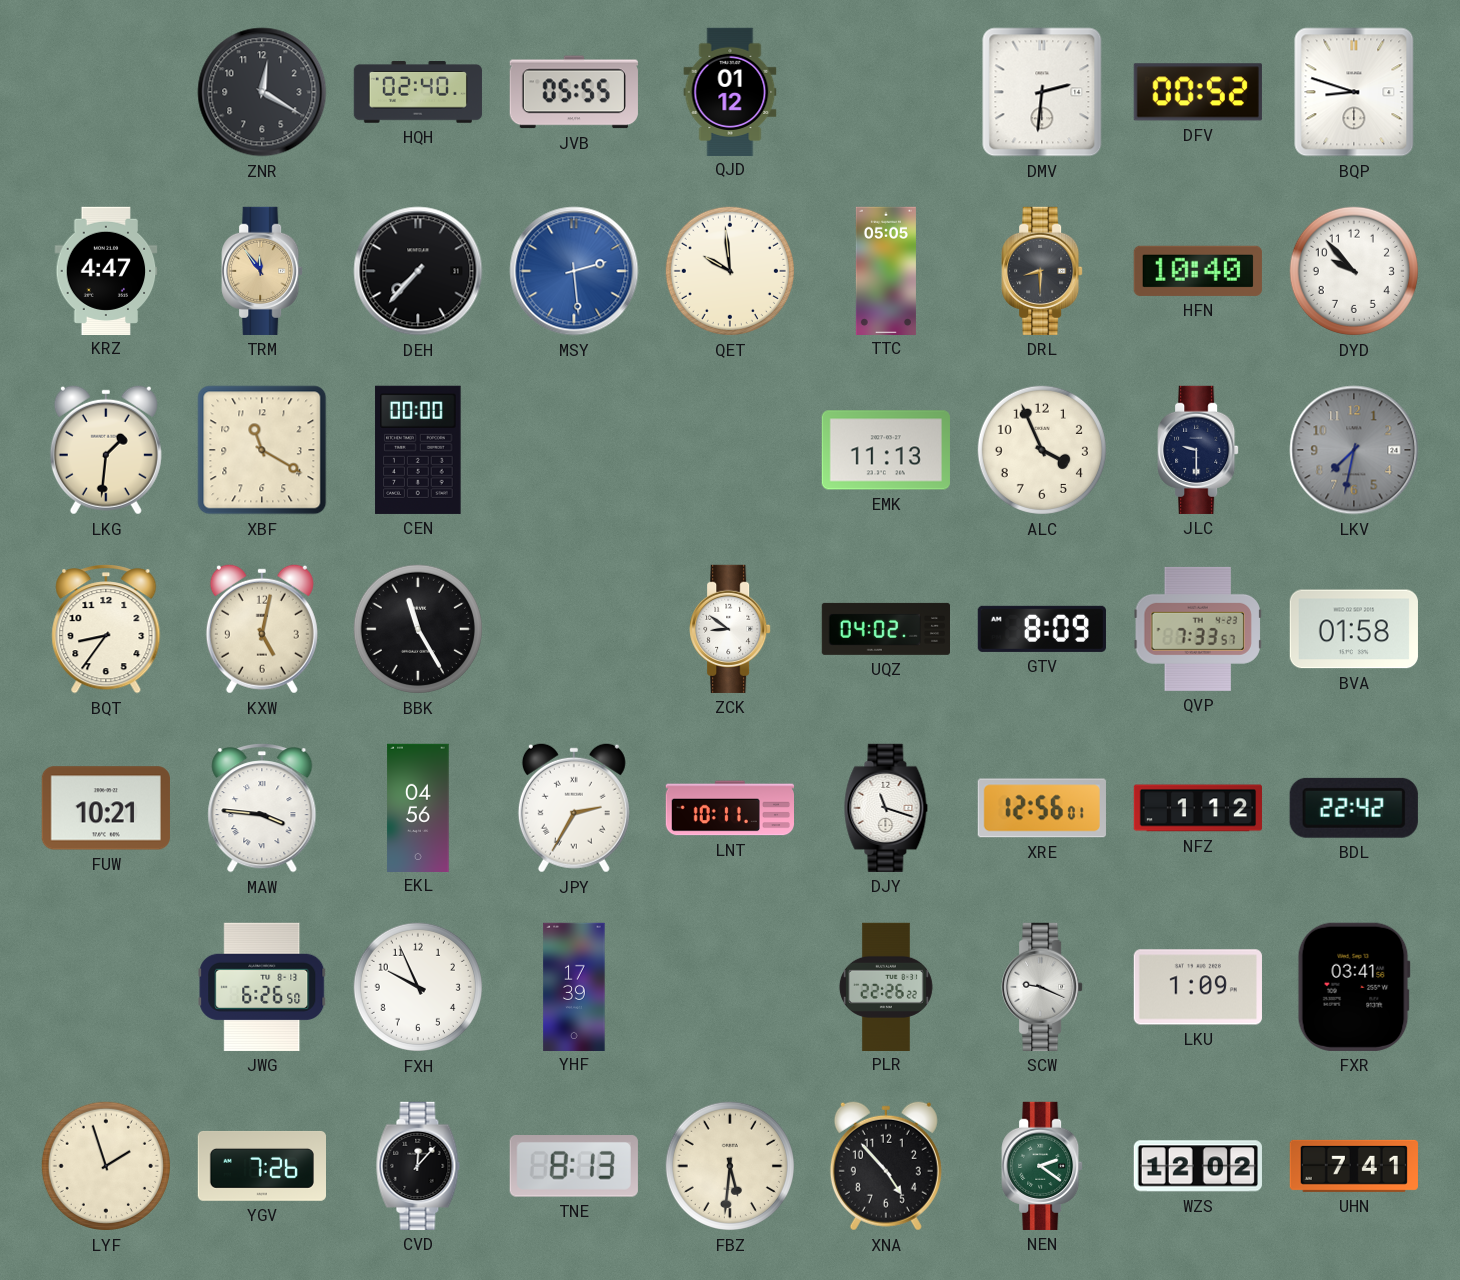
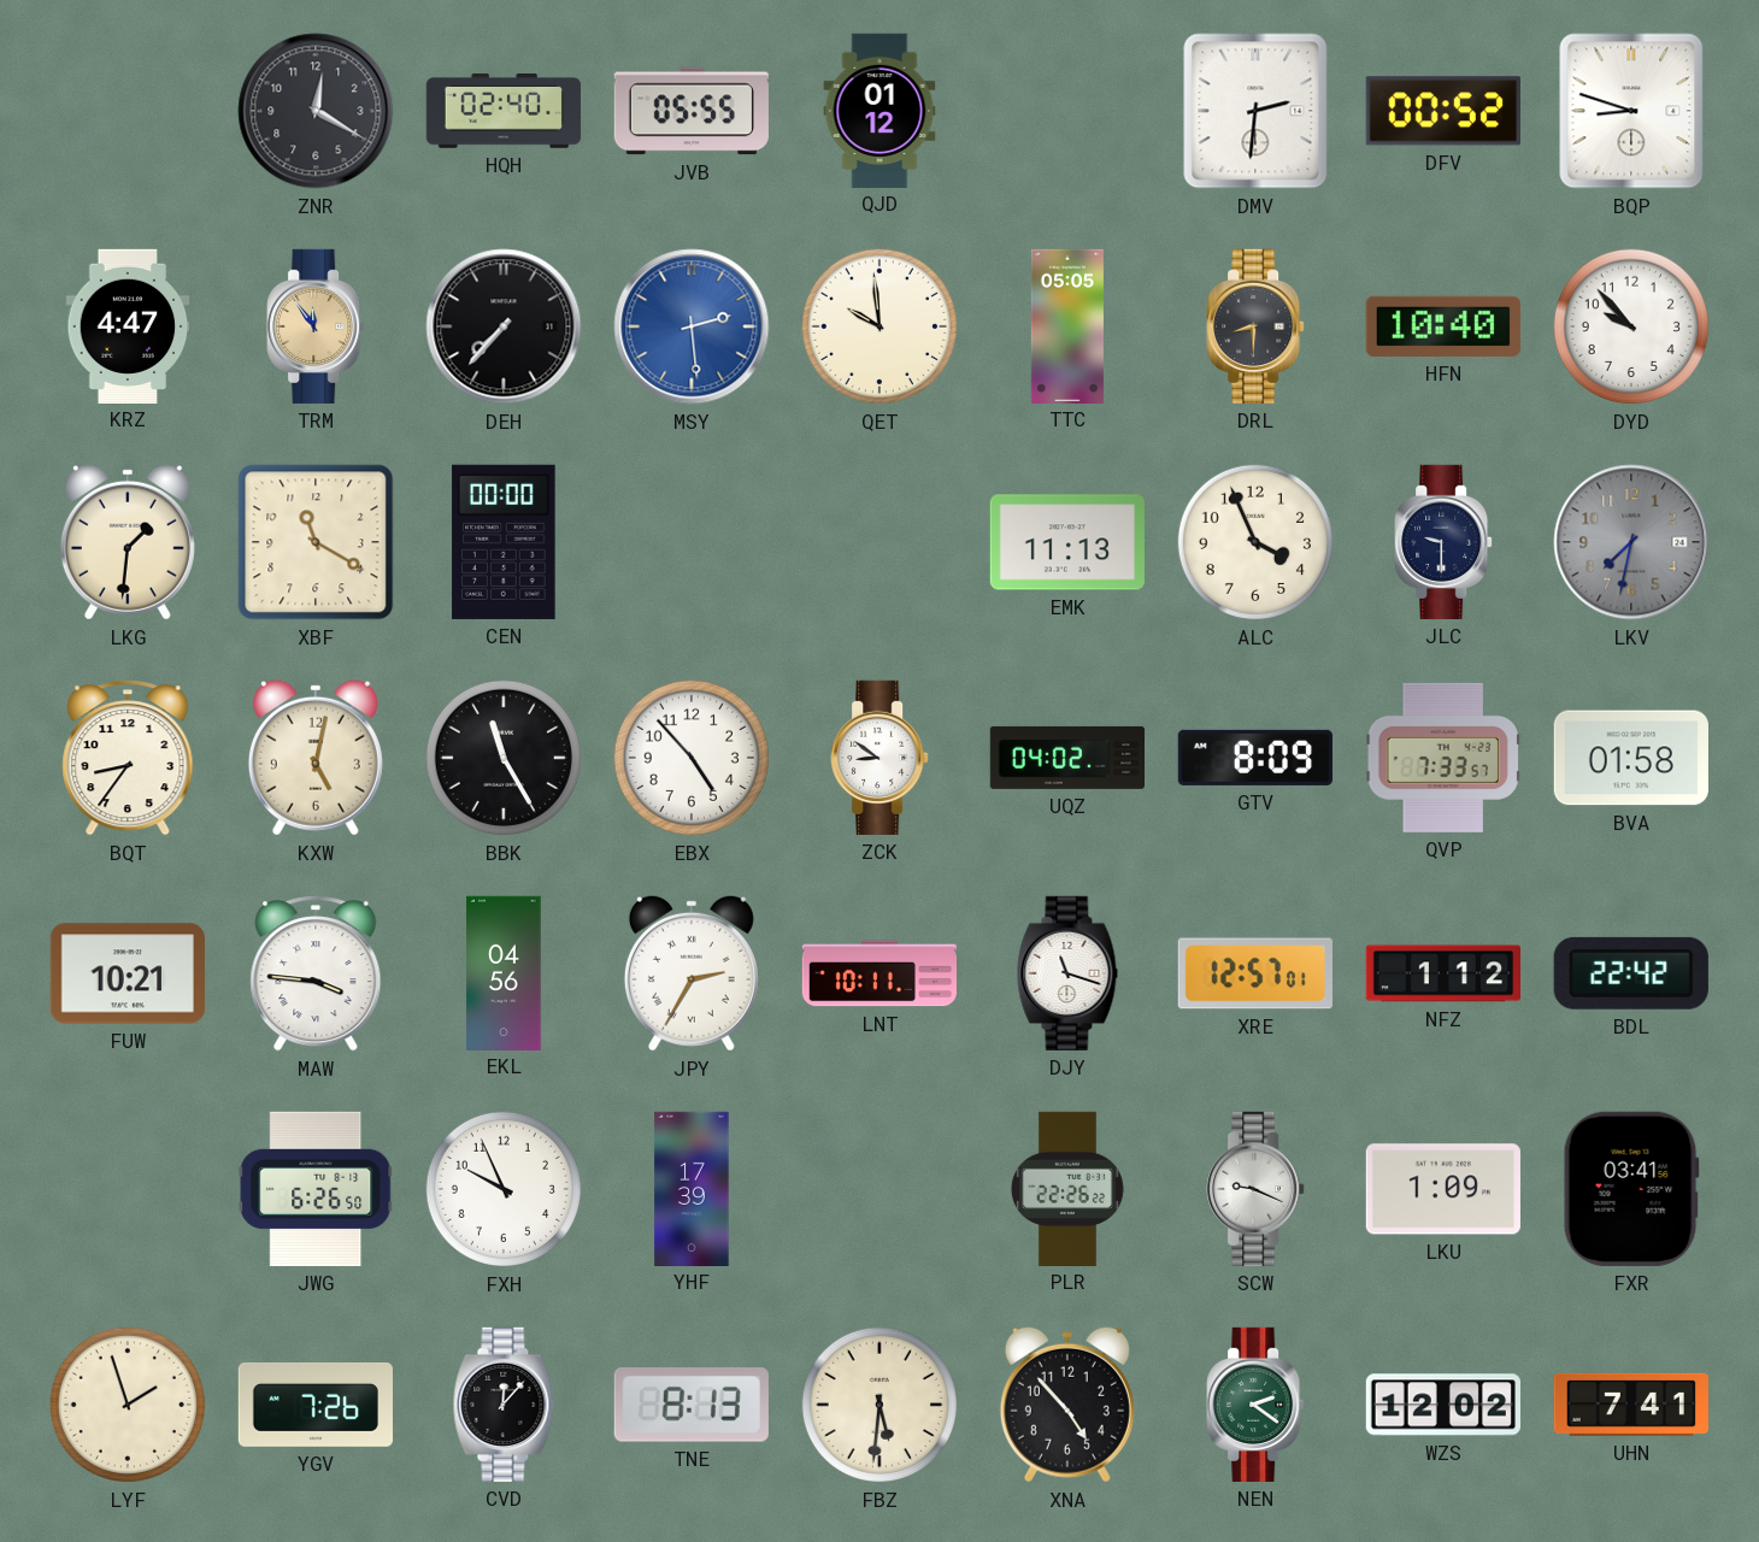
EBX: none -> 4:53
XRE: 12:56 -> 12:57
